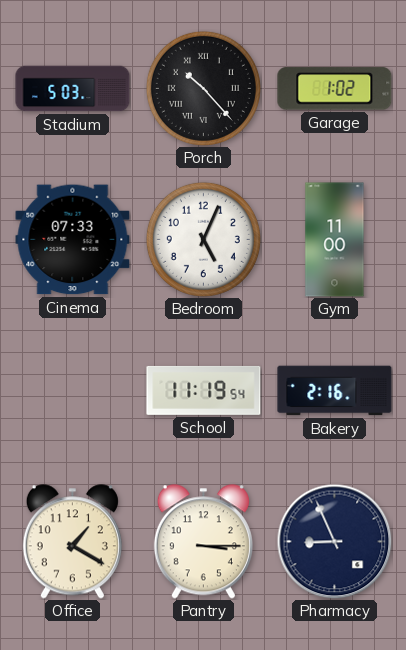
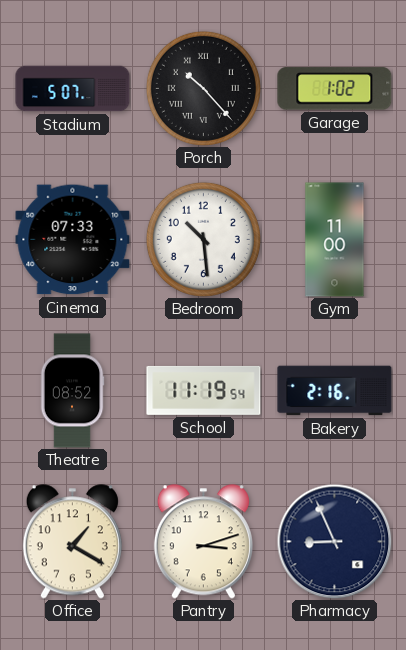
Stadium: 5:03 -> 5:07
Bedroom: 5:04 -> 10:29
Theatre: none -> 08:52
Pantry: 3:15 -> 3:12
